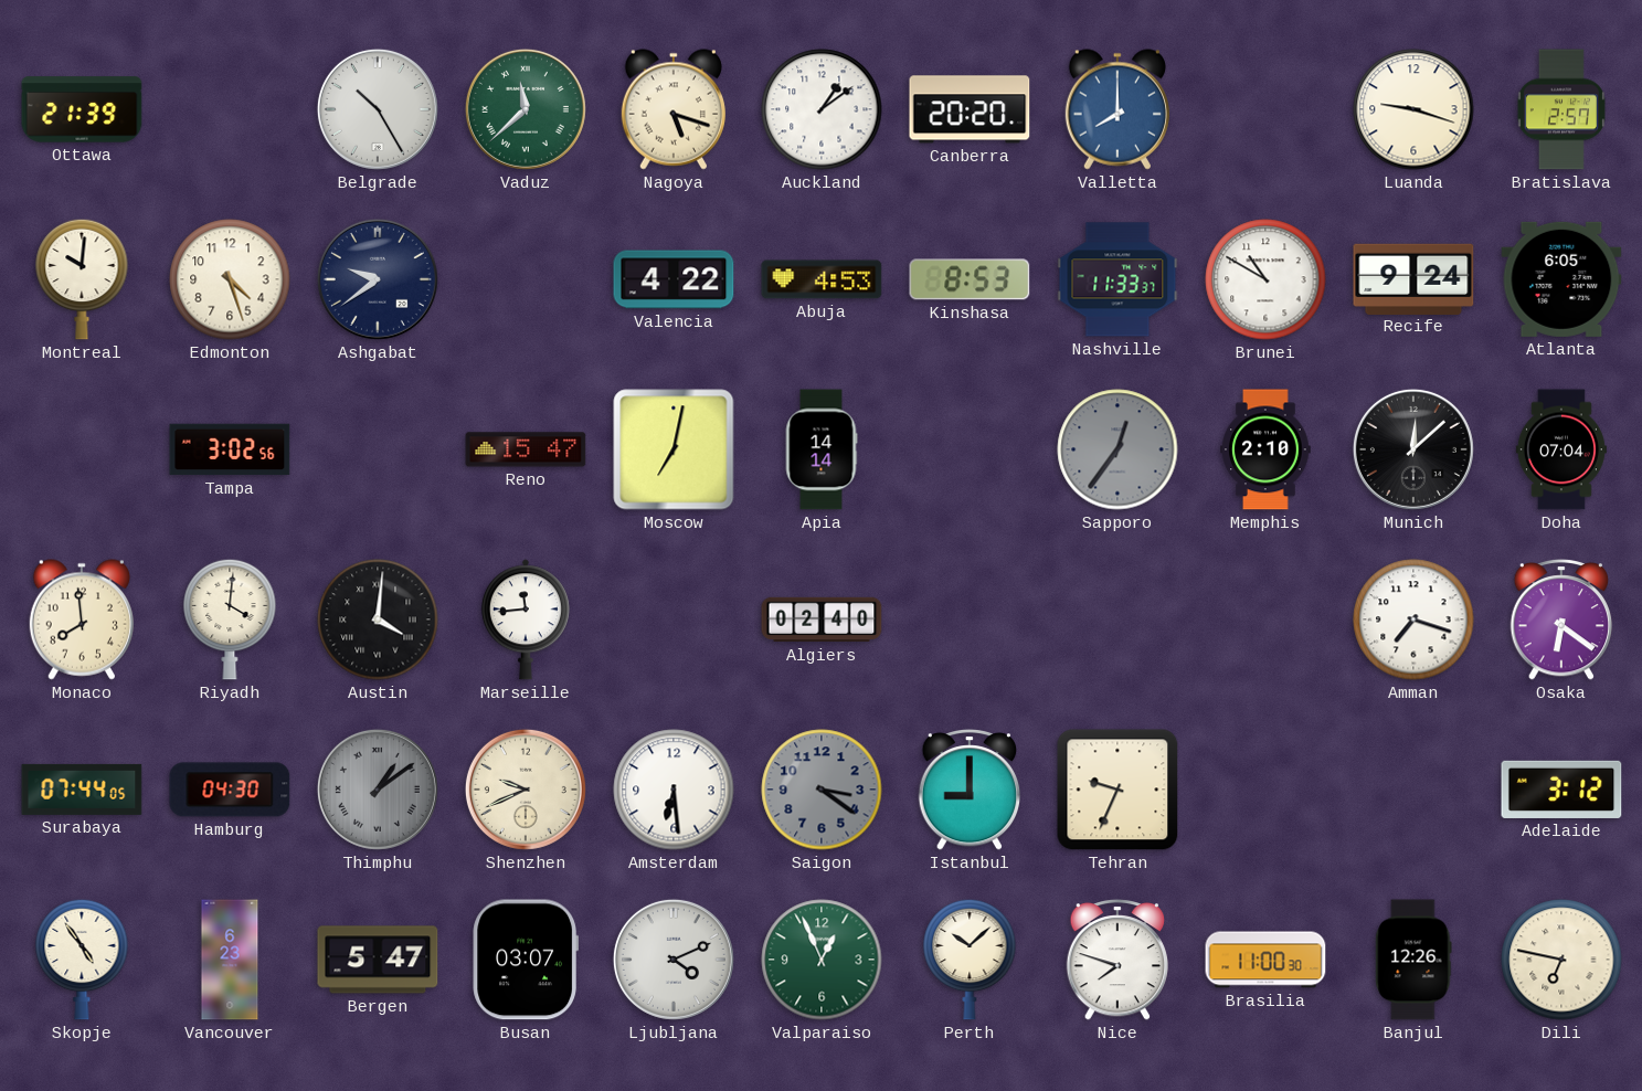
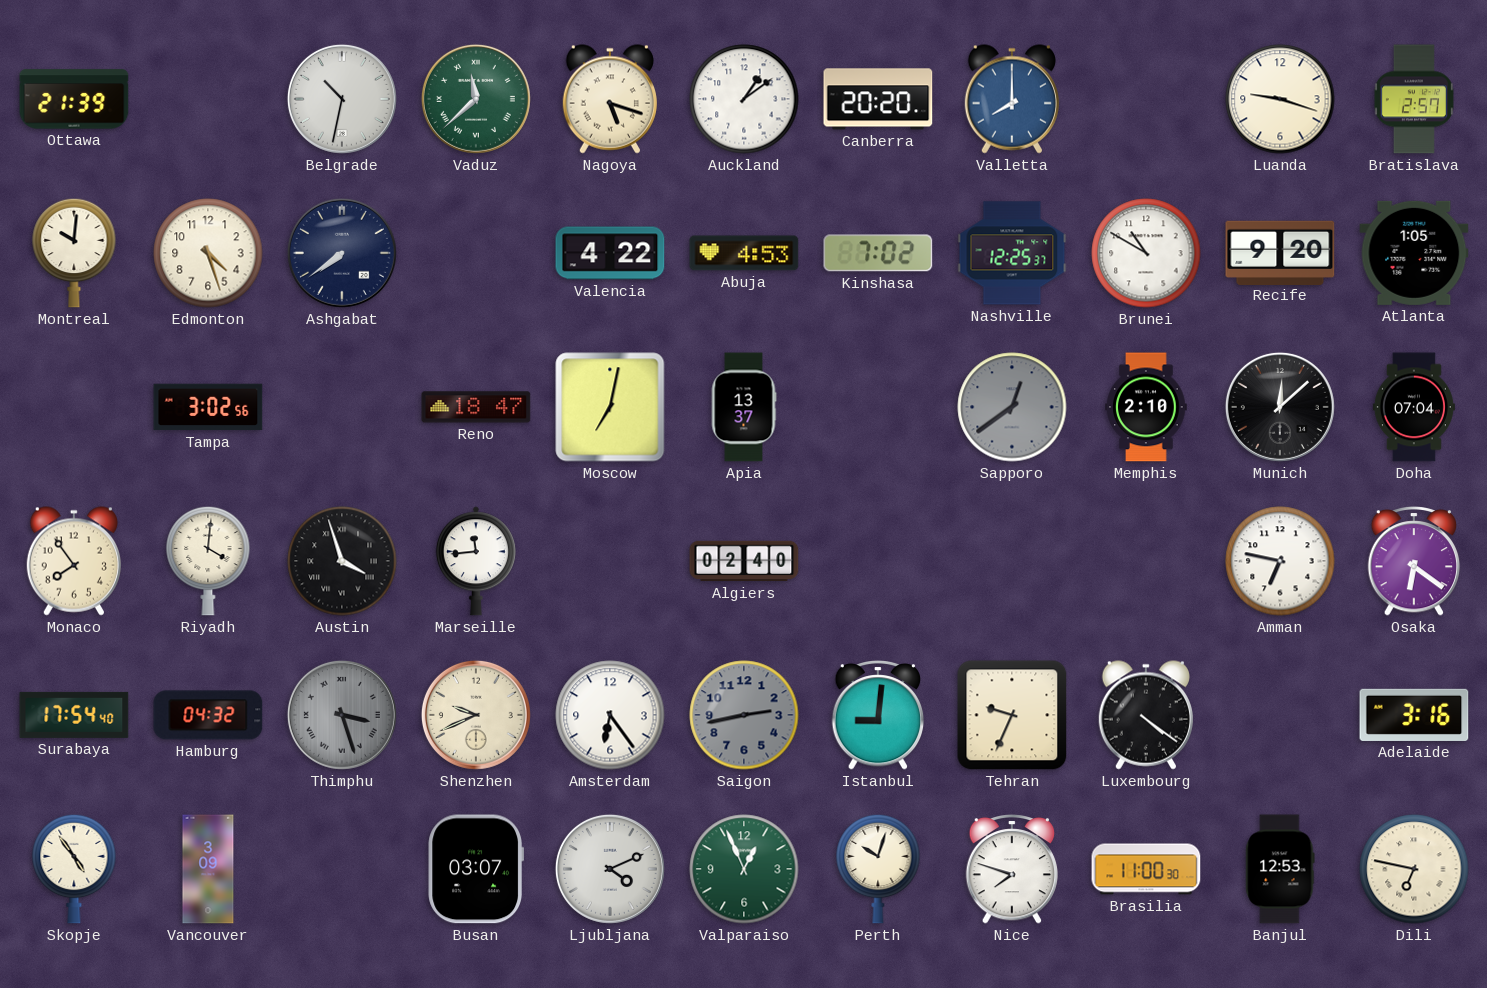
Belgrade: 10:25 -> 10:32
Ashgabat: 9:39 -> 7:39
Kinshasa: 8:53 -> 7:02
Nashville: 11:33 -> 12:25
Recife: 9:24 -> 9:20
Atlanta: 6:05 -> 1:05
Reno: 15:47 -> 18:47
Apia: 14:14 -> 13:37
Sapporo: 12:36 -> 12:39
Monaco: 7:59 -> 7:54
Austin: 4:01 -> 3:57
Amman: 7:18 -> 6:47
Surabaya: 07:44 -> 17:54
Hamburg: 04:30 -> 04:32
Thimphu: 1:09 -> 3:27
Amsterdam: 6:29 -> 6:24
Saigon: 3:21 -> 2:43
Istanbul: 9:00 -> 9:01
Luxembourg: none -> 4:21
Adelaide: 3:12 -> 3:16
Vancouver: 6:23 -> 3:09
Bergen: 5:47 -> none
Perth: 10:08 -> 10:03
Banjul: 12:26 -> 12:53
